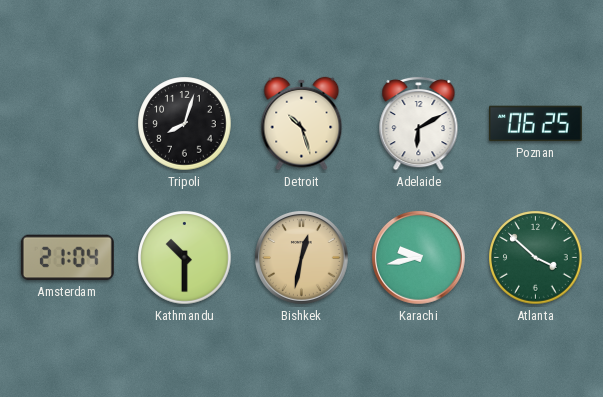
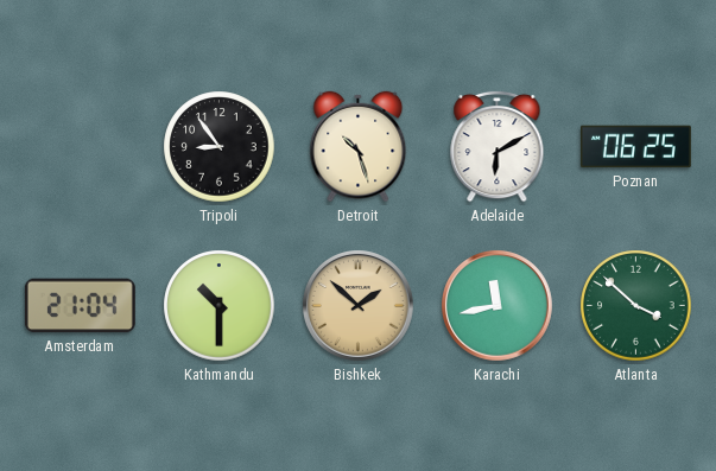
Tripoli: 8:03 -> 8:54
Bishkek: 12:32 -> 1:52
Karachi: 9:43 -> 11:43
